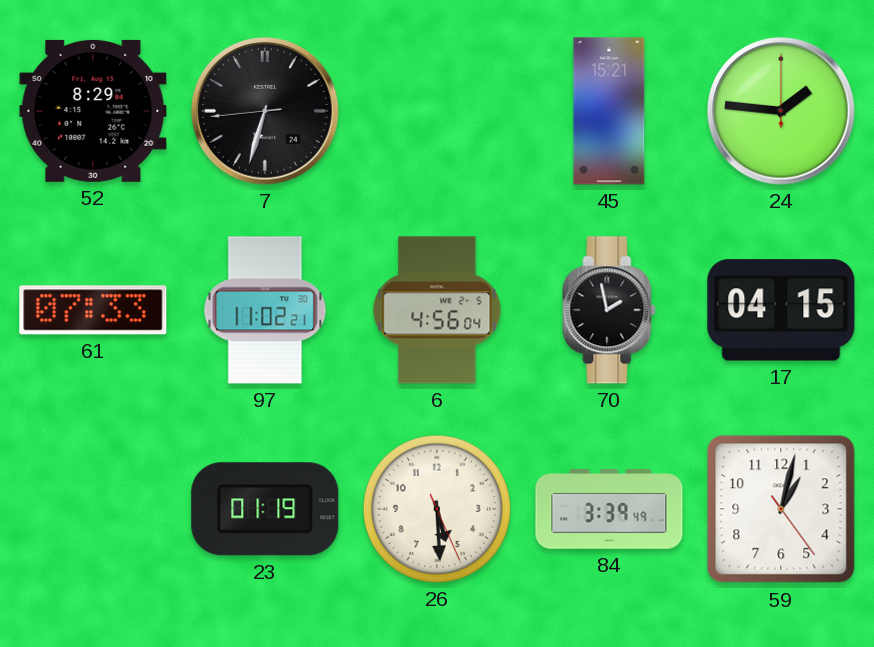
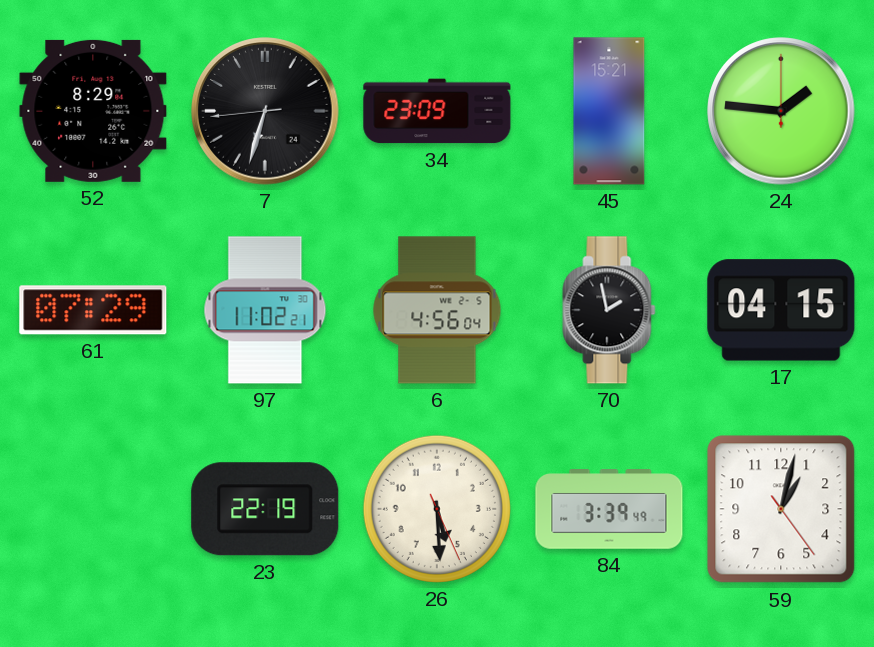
34: none -> 23:09
61: 07:33 -> 07:29
23: 01:19 -> 22:19
